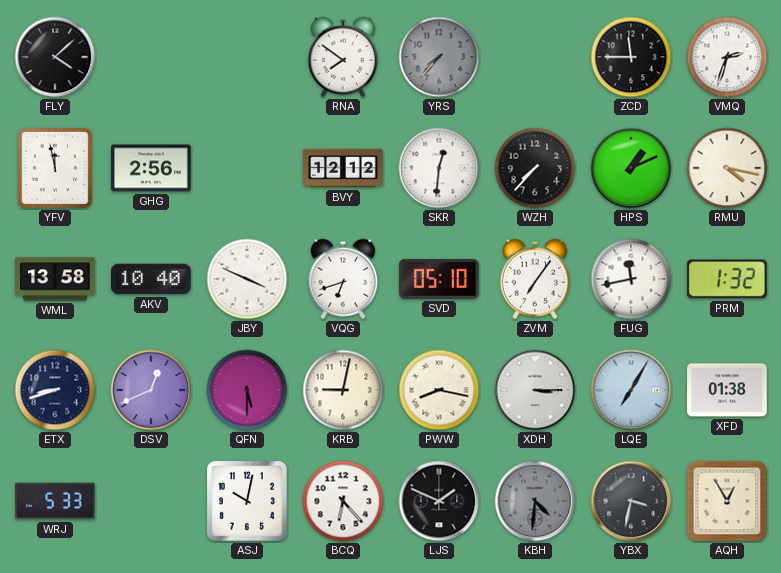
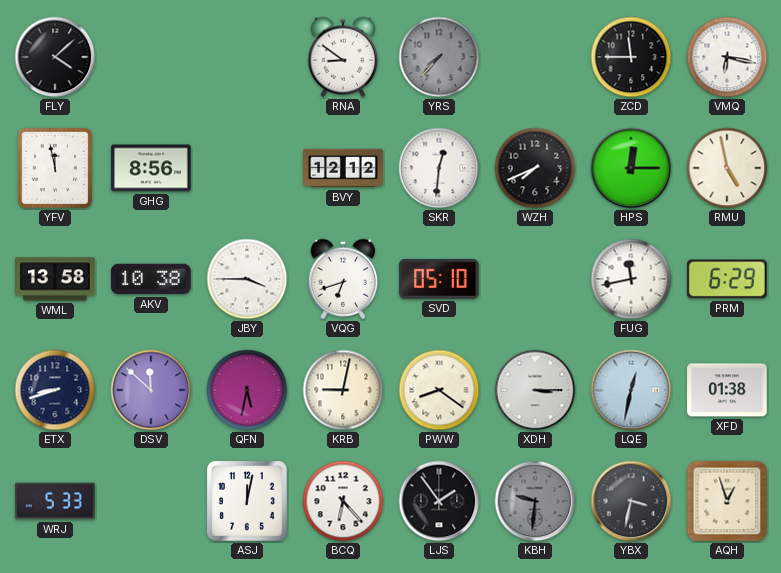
RNA: 7:51 -> 8:51
VMQ: 2:33 -> 6:17
GHG: 2:56 -> 8:56
WZH: 7:37 -> 7:41
HPS: 1:11 -> 12:15
RMU: 4:17 -> 4:58
AKV: 10:40 -> 10:38
JBY: 3:49 -> 3:45
ZVM: 7:06 -> none
PRM: 1:32 -> 6:29
DSV: 12:41 -> 11:52
QFN: 5:30 -> 5:32
PWW: 8:17 -> 8:21
LQE: 7:05 -> 12:32
ASJ: 10:02 -> 12:02
LJS: 1:49 -> 1:54
KBH: 4:31 -> 9:31
AQH: 12:55 -> 12:57
